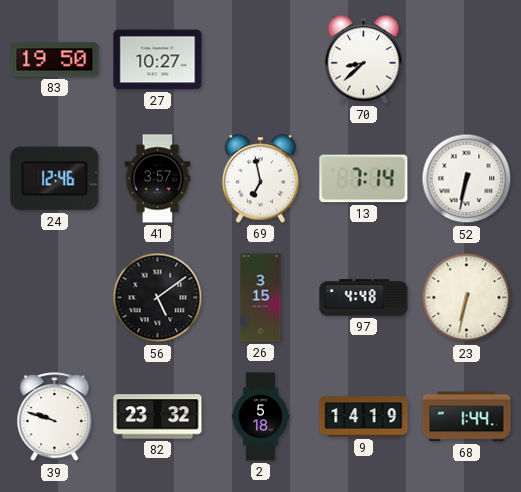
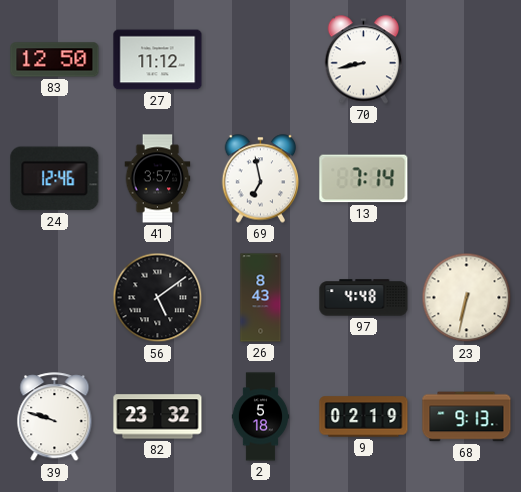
83: 19:50 -> 12:50
27: 10:27 -> 11:12
70: 8:38 -> 8:43
52: 6:32 -> none
26: 3:15 -> 8:43
9: 14:19 -> 02:19
68: 1:44 -> 9:13
